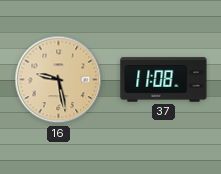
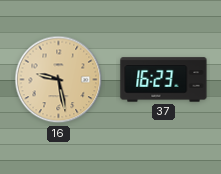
37: 11:08 -> 16:23
